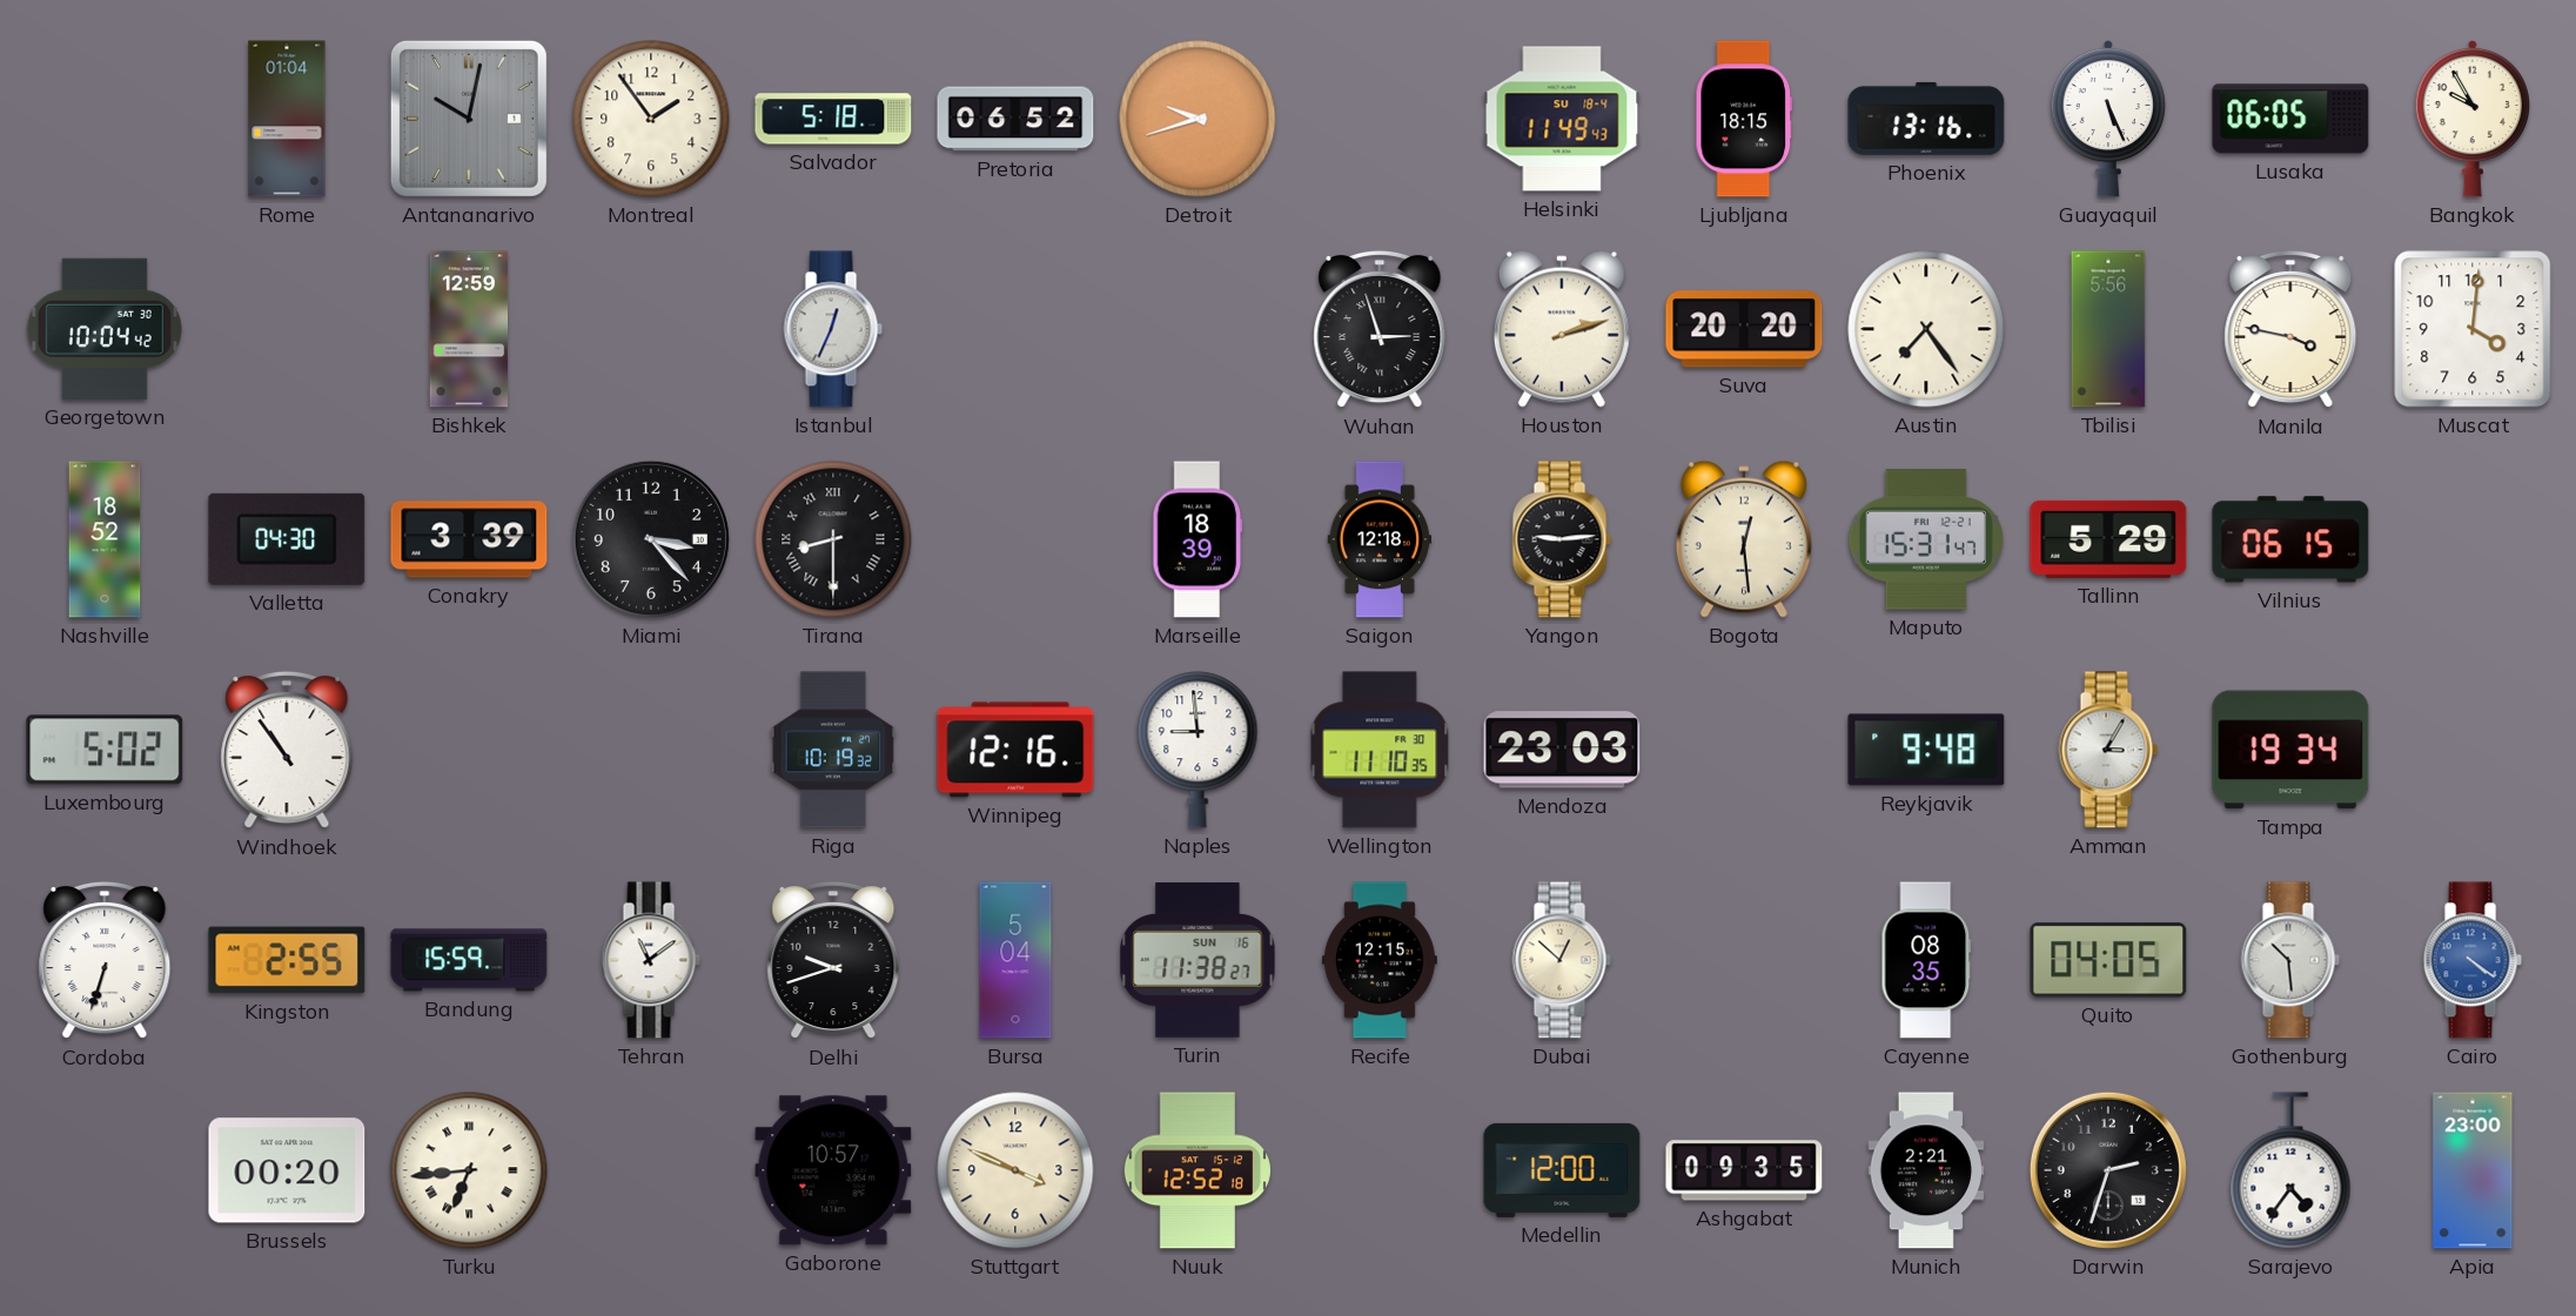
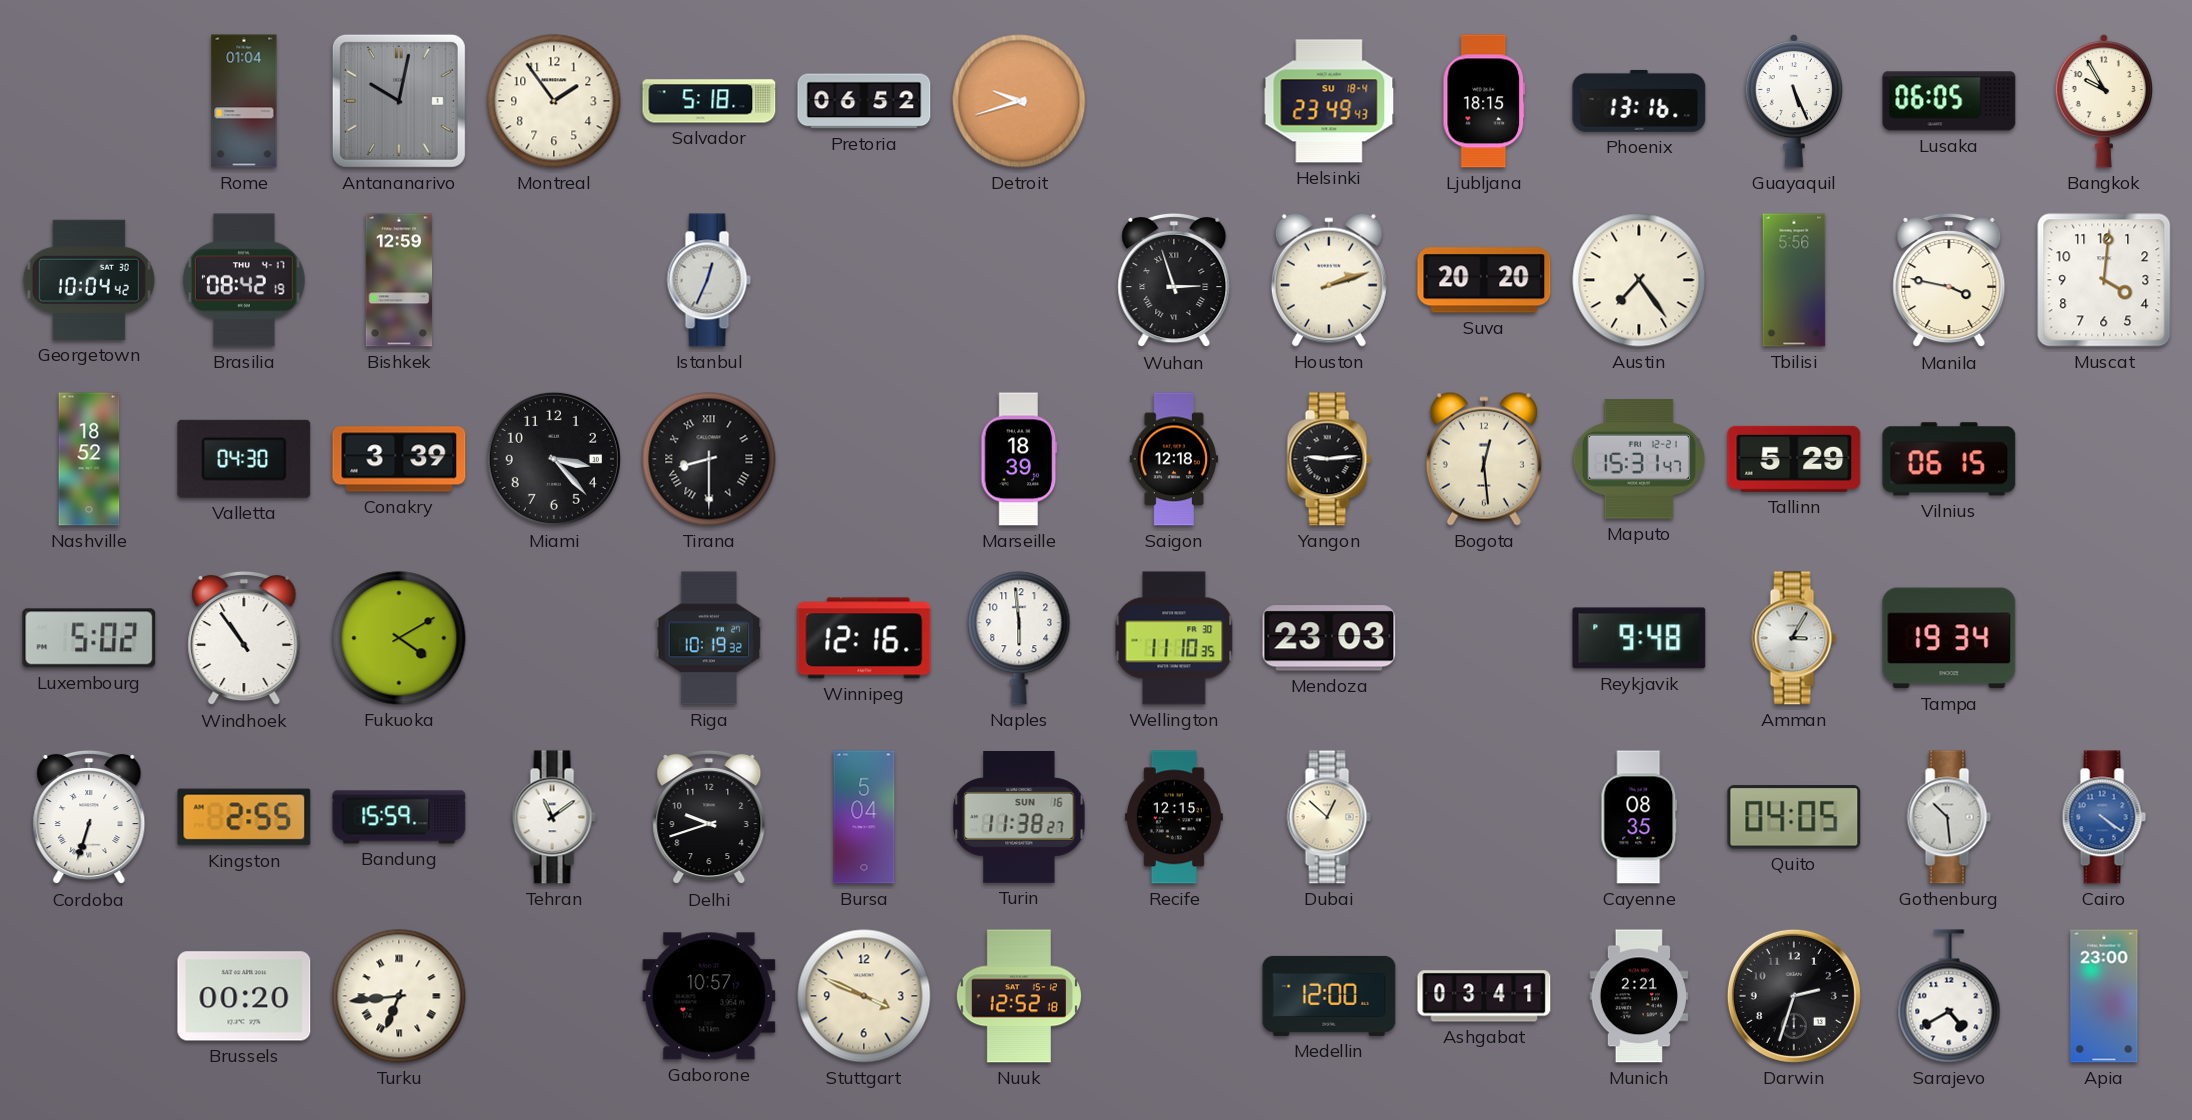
Helsinki: 11:49 -> 23:49
Brasilia: none -> 08:42
Fukuoka: none -> 4:10
Naples: 8:59 -> 5:59
Ashgabat: 09:35 -> 03:41
Sarajevo: 4:36 -> 4:40
